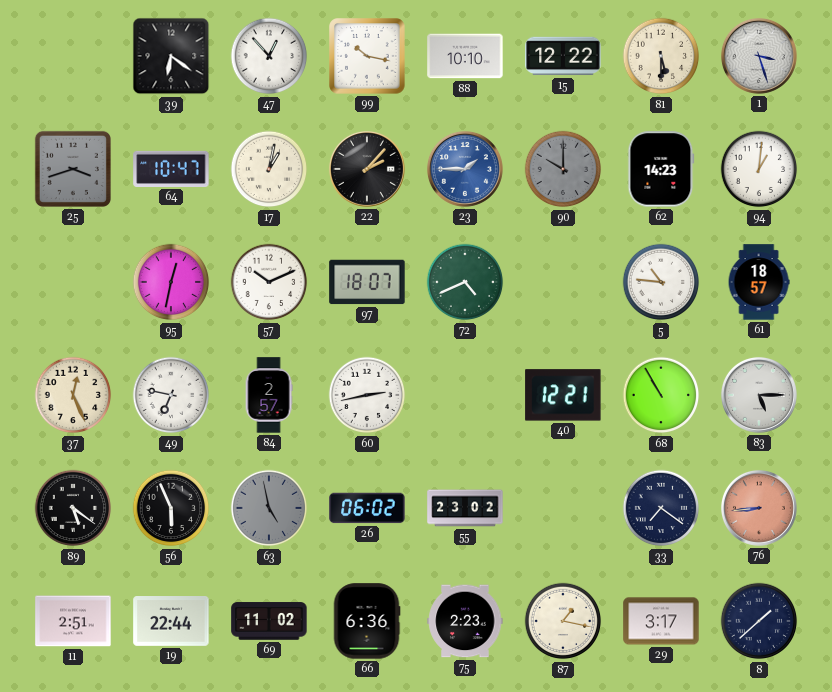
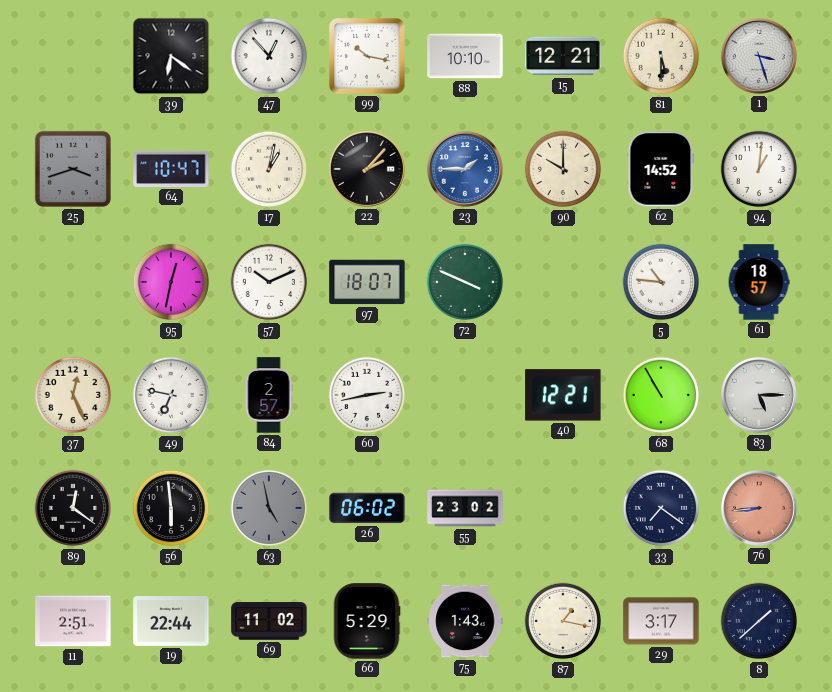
15: 12:22 -> 12:21
90 dial: grey -> cream
62: 14:23 -> 14:52
72: 4:41 -> 3:49
89: 5:21 -> 12:21
56: 5:56 -> 5:59
66: 6:36 -> 5:29
75: 2:23 -> 1:43
